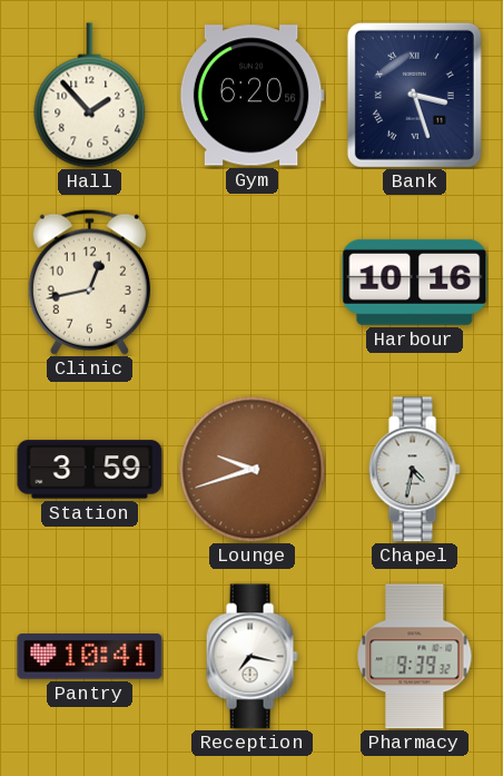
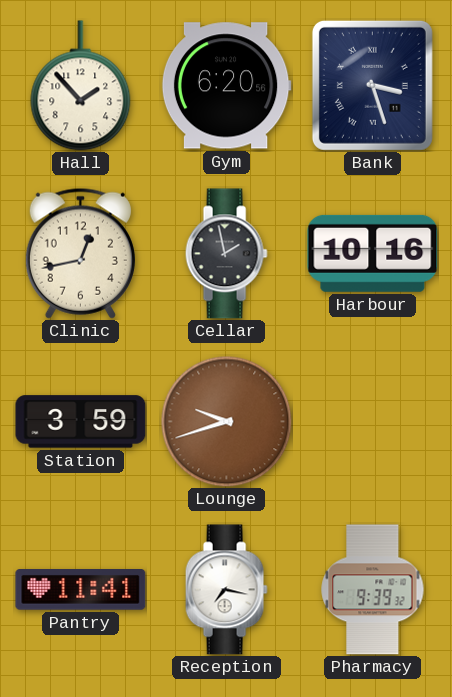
Cellar: none -> 1:58
Chapel: 4:32 -> none
Pantry: 10:41 -> 11:41
